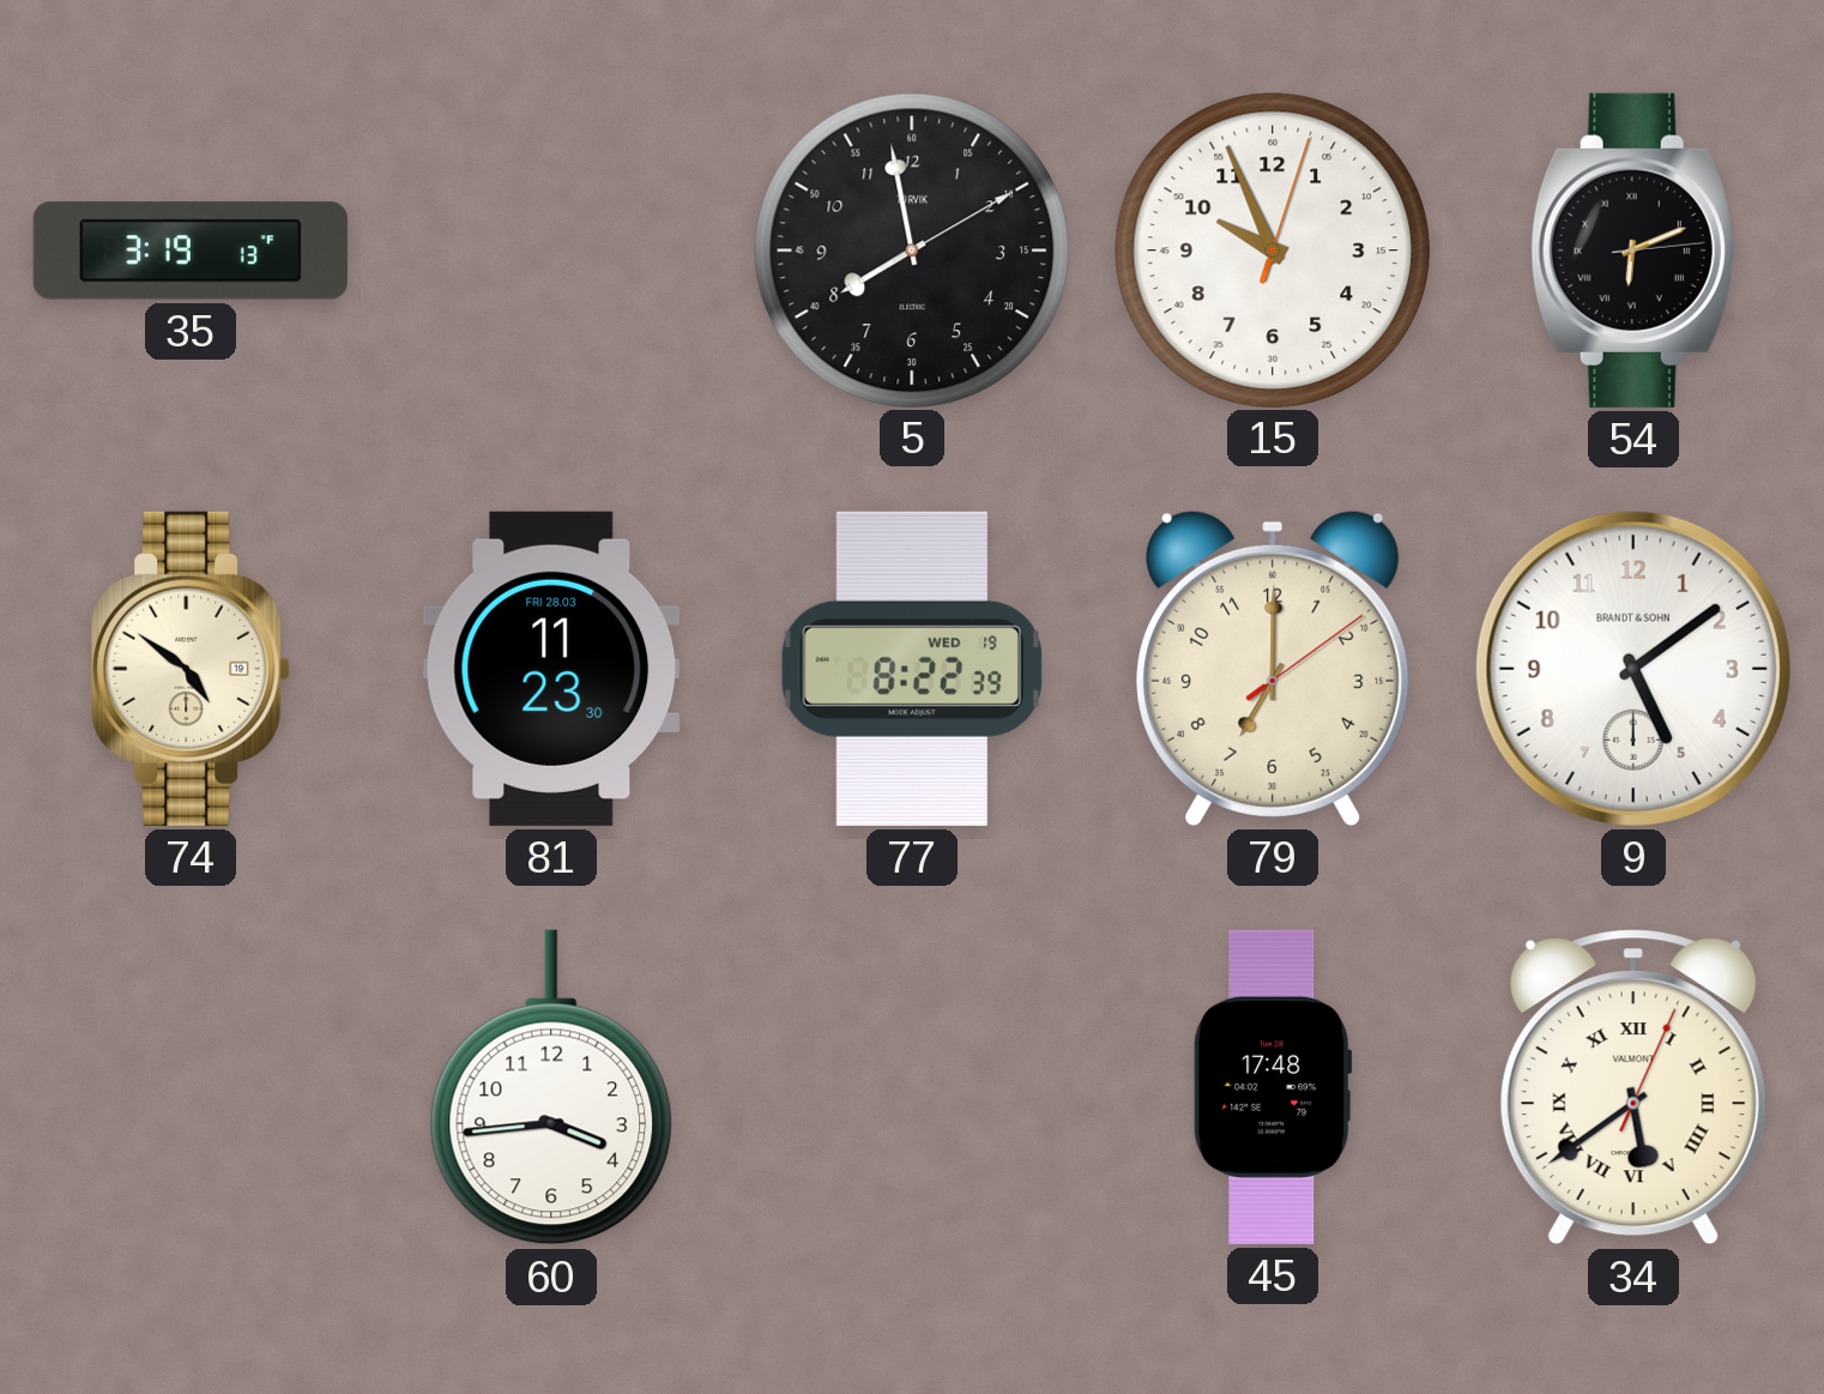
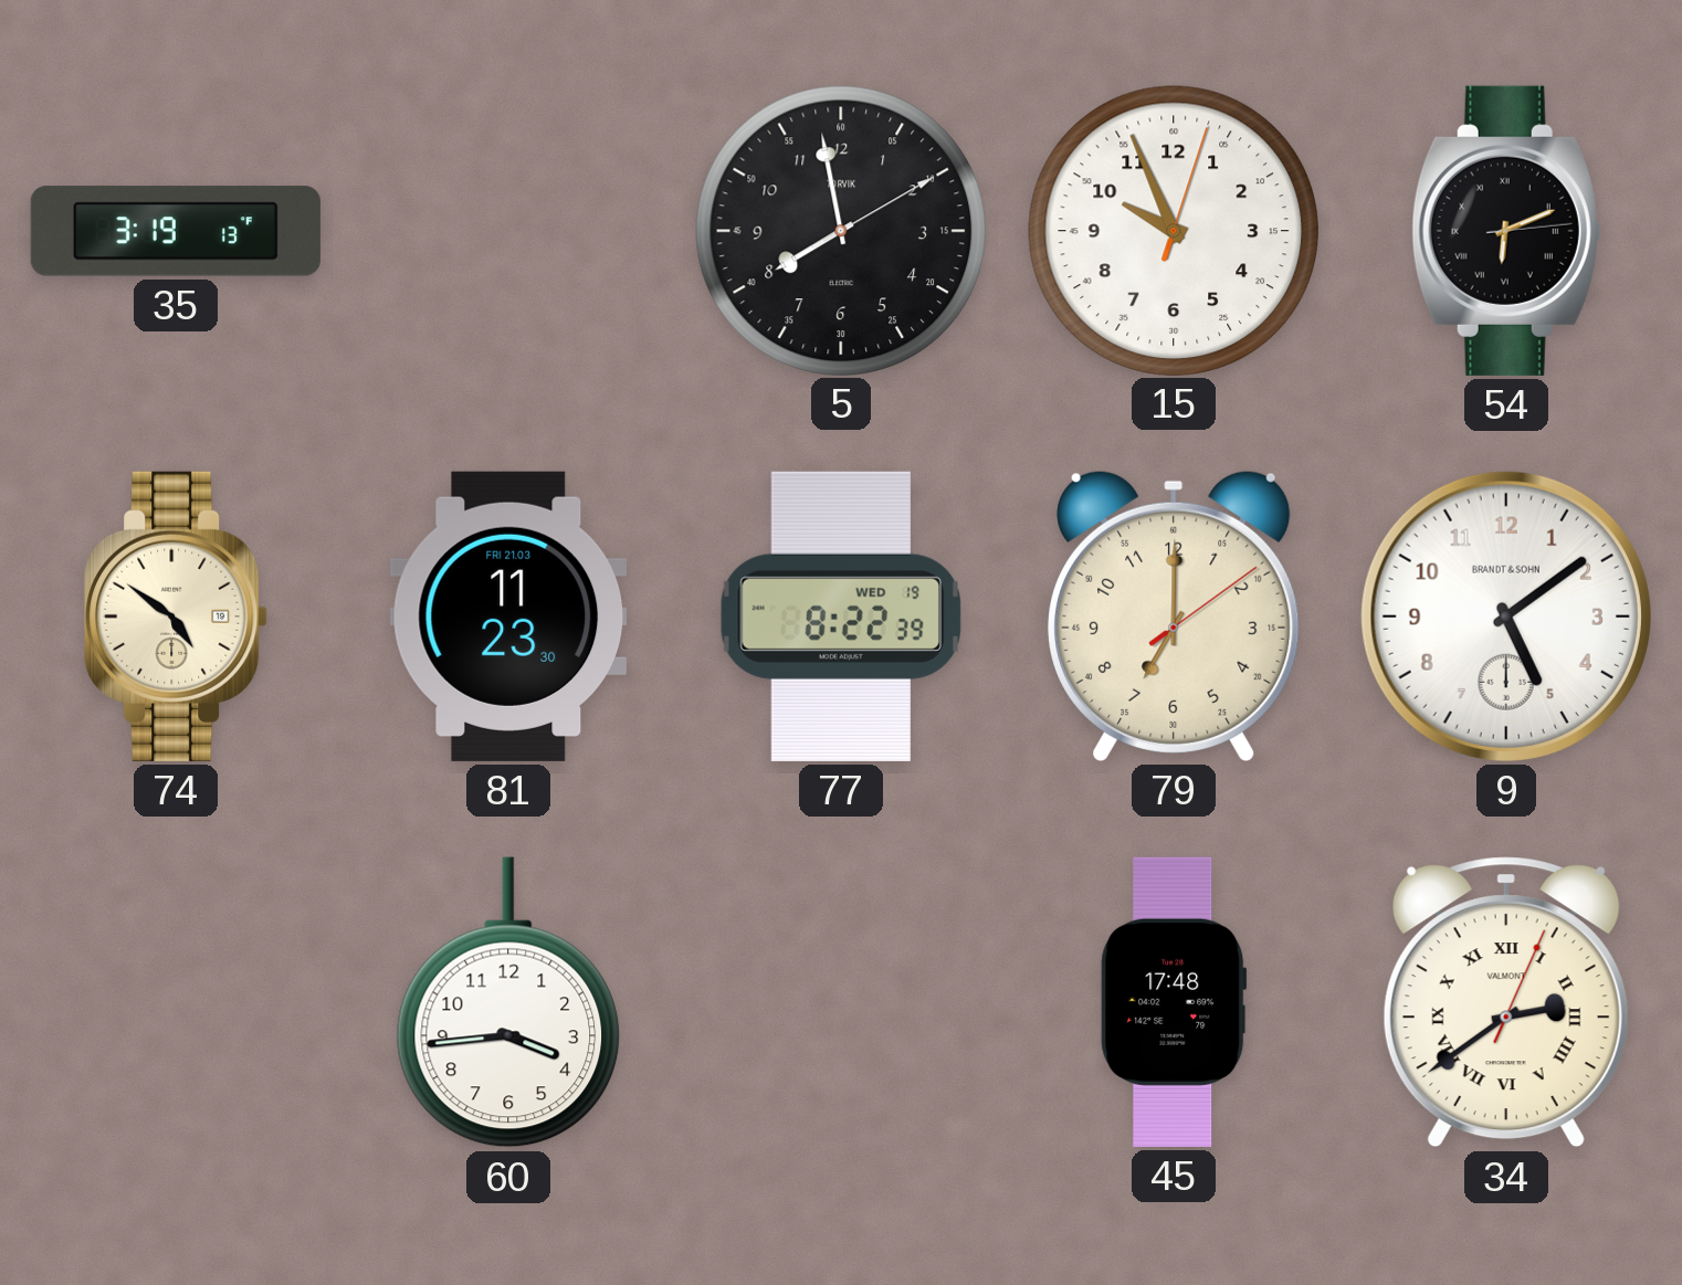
81 date: FRI 28.03 -> FRI 21.03
34: 5:39 -> 2:39
